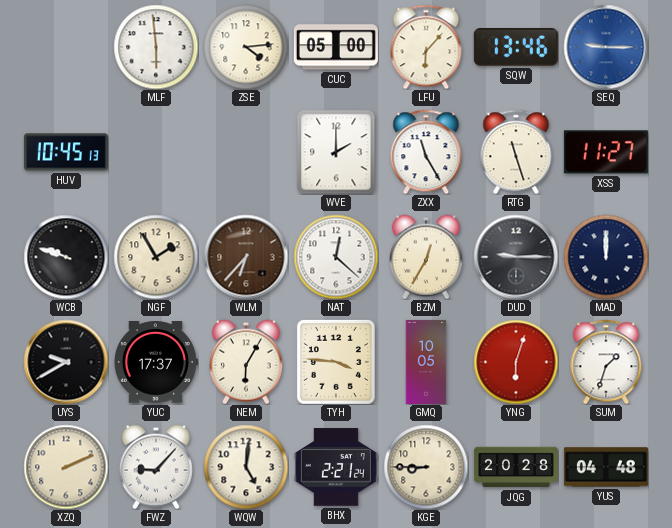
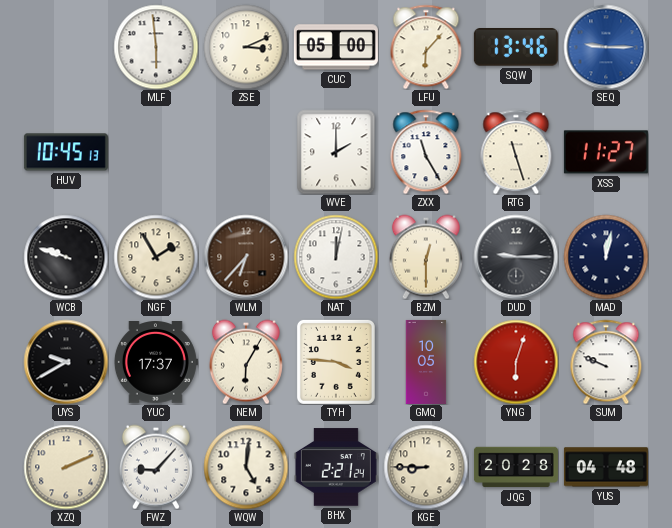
ZSE: 4:14 -> 3:11
NAT: 12:22 -> 12:02
BZM: 12:35 -> 12:30
MAD: 12:00 -> 12:02
SUM: 1:33 -> 9:49
